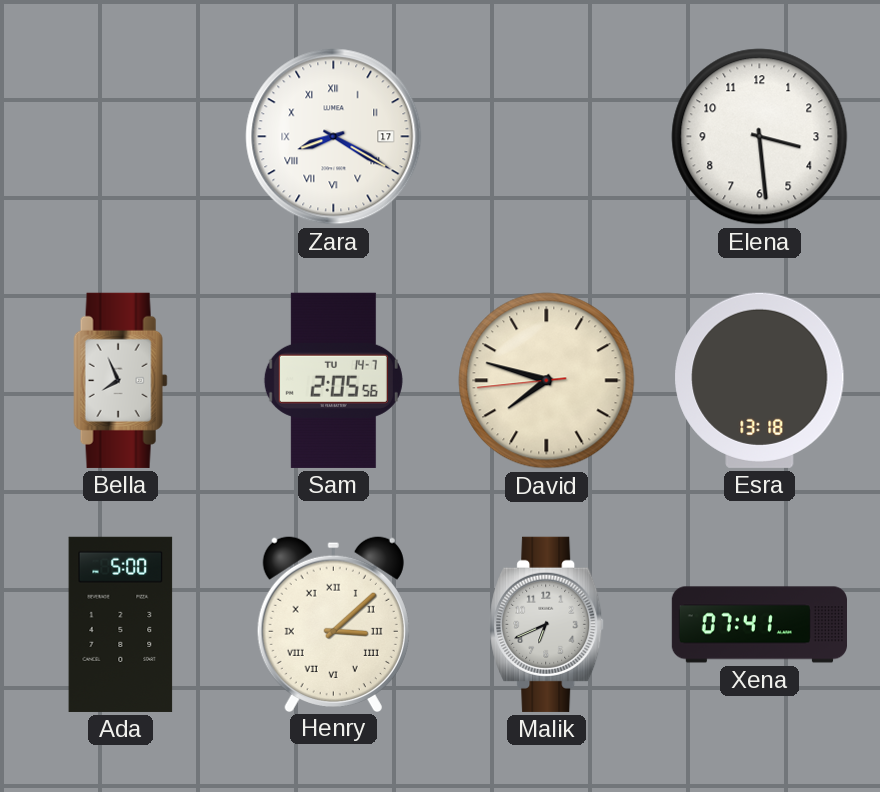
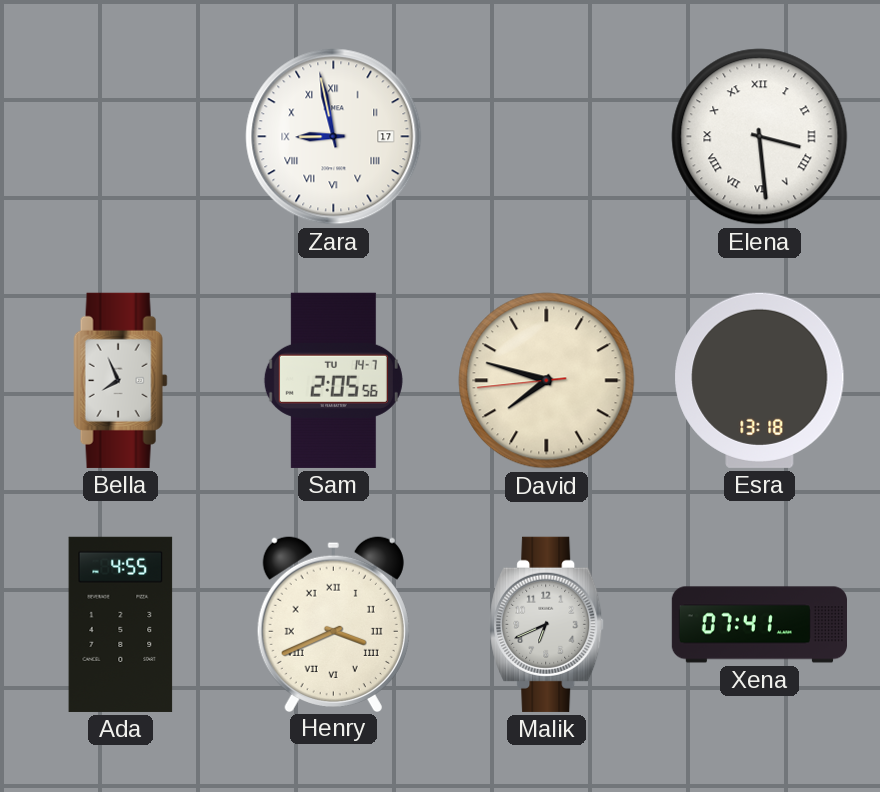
Zara: 8:20 -> 8:58
Elena numerals: Arabic -> Roman
Ada: 5:00 -> 4:55
Henry: 3:08 -> 3:41
